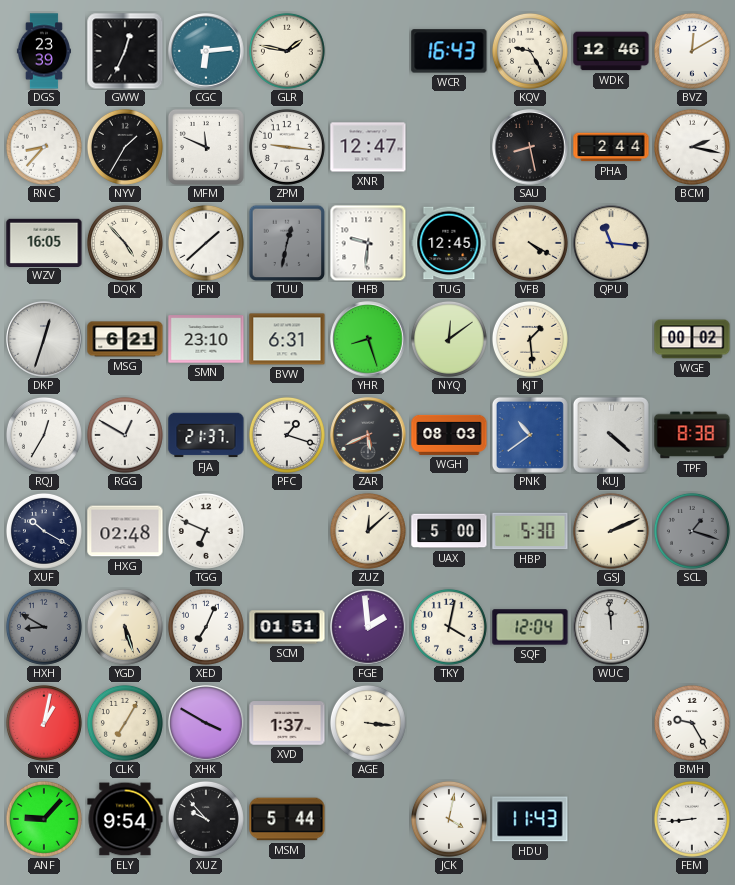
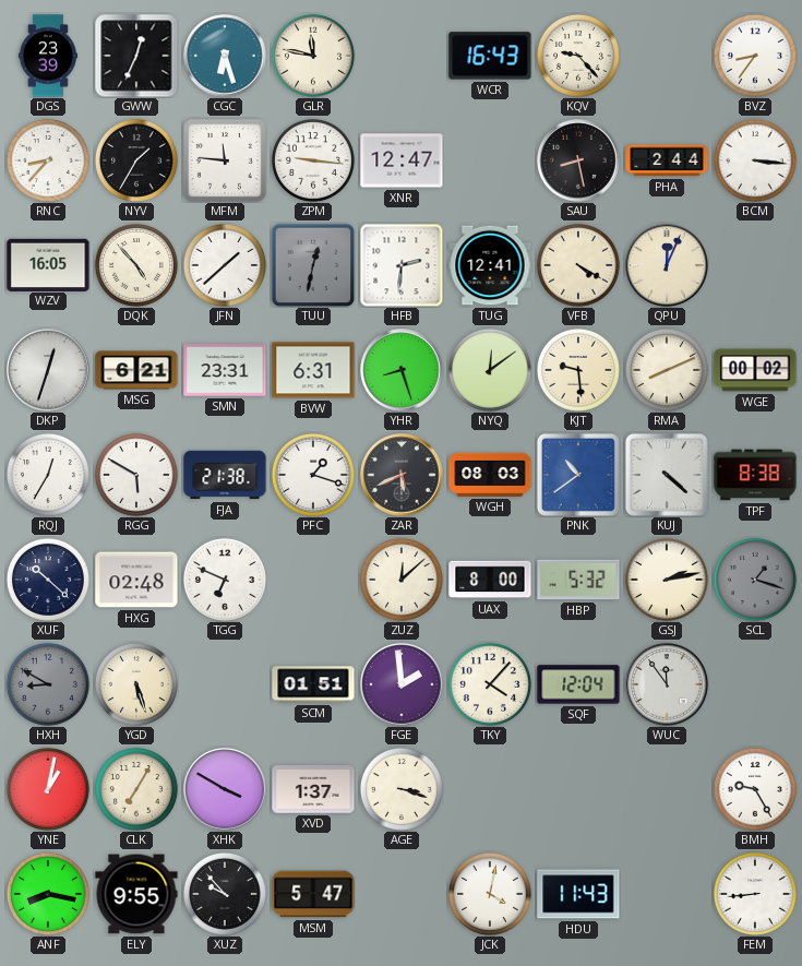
CGC: 6:14 -> 6:27
GLR: 1:47 -> 11:47
KQV: 9:25 -> 9:23
WDK: 12:46 -> none
BVZ: 12:10 -> 8:36
MFM: 11:49 -> 11:46
BCM: 2:17 -> 3:16
HFB: 9:31 -> 2:31
TUG: 12:45 -> 12:41
QPU: 11:16 -> 12:04
SMN: 23:10 -> 23:31
KJT: 1:29 -> 9:29
RMA: none -> 8:11
RGG: 12:50 -> 5:50
FJA: 21:37 -> 21:38
XUF: 10:20 -> 10:22
UAX: 5:00 -> 8:00
HBP: 5:30 -> 5:32
GSJ: 2:11 -> 2:13
XED: 7:04 -> none
TKY: 4:02 -> 4:07
WUC: 11:59 -> 11:54
AGE: 3:16 -> 3:18
ANF: 9:07 -> 8:17
ELY: 9:54 -> 9:55
MSM: 5:44 -> 5:47
